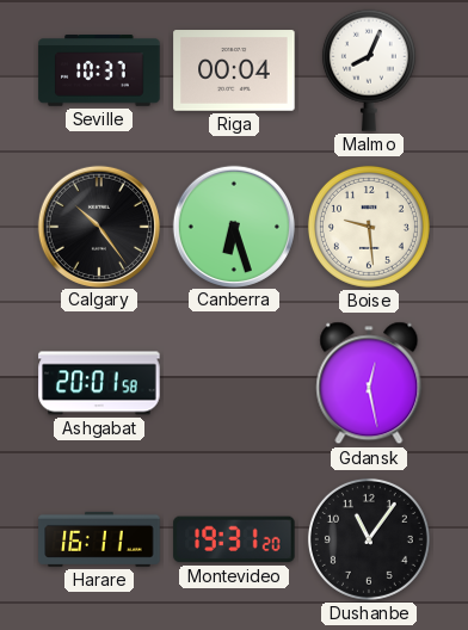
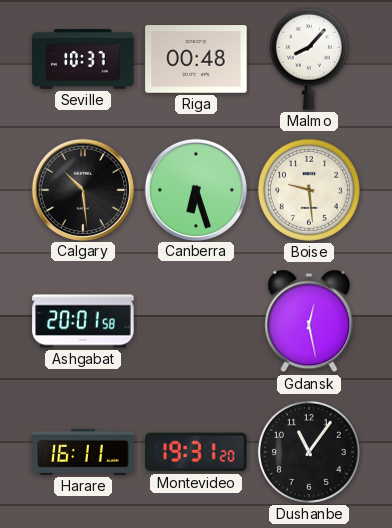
Riga: 00:04 -> 00:48
Malmo: 8:04 -> 8:07
Calgary: 10:24 -> 10:29
